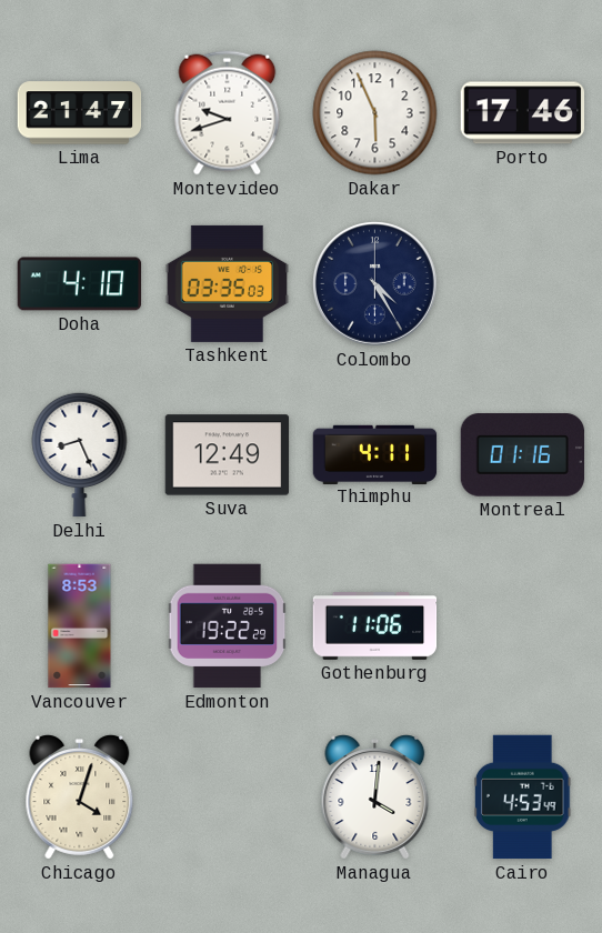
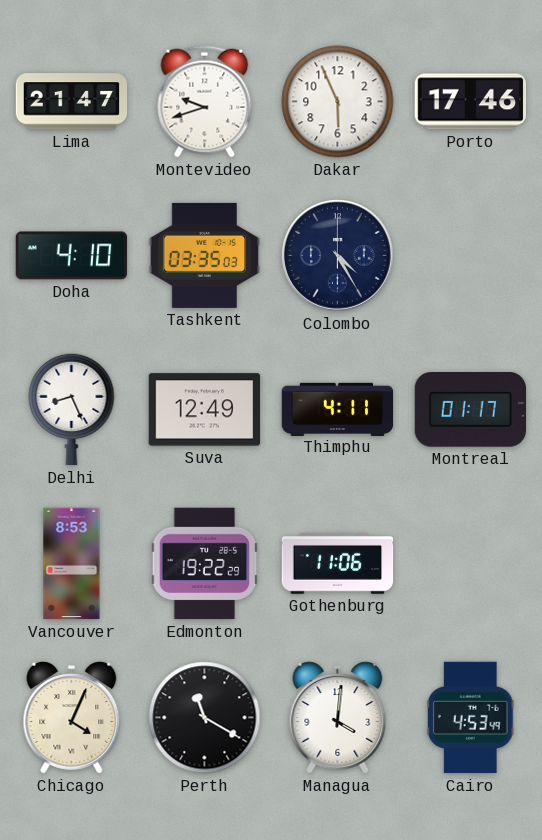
Montreal: 01:16 -> 01:17
Chicago: 4:03 -> 4:04
Perth: none -> 11:20
